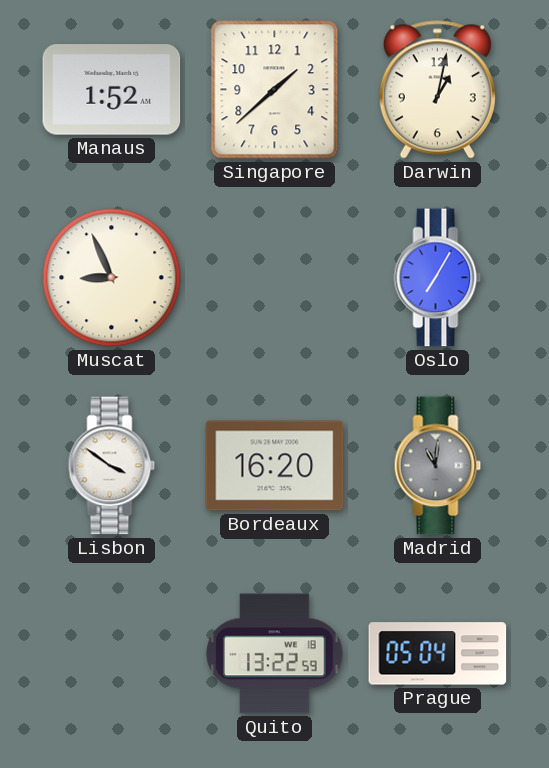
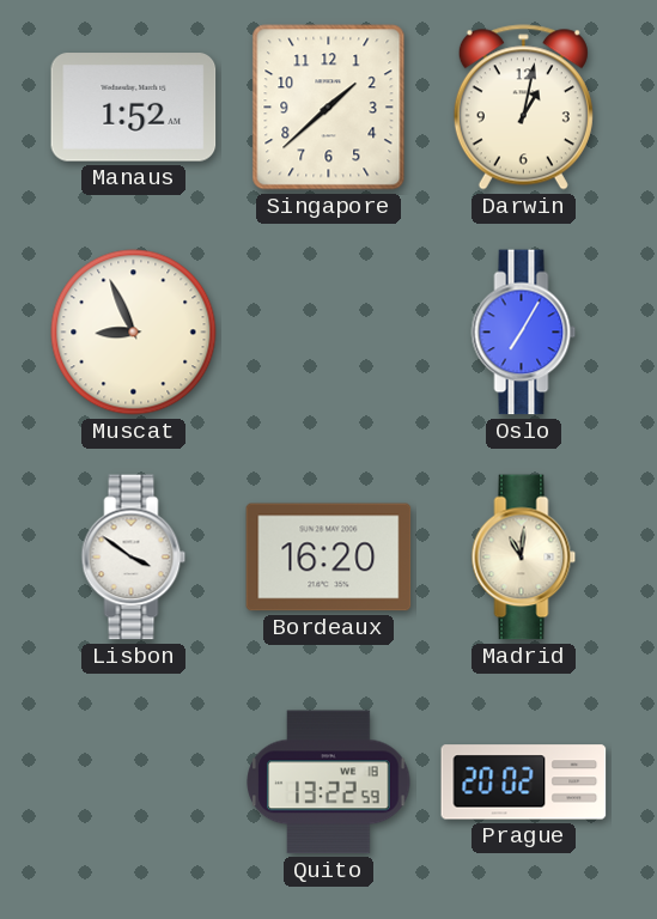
Madrid dial: grey -> cream
Prague: 05:04 -> 20:02
